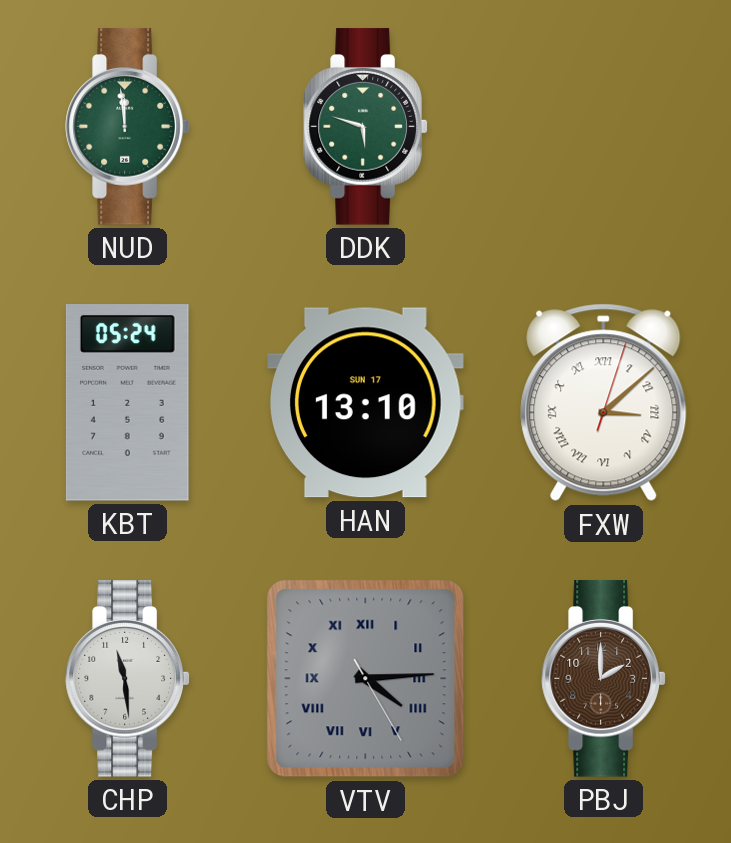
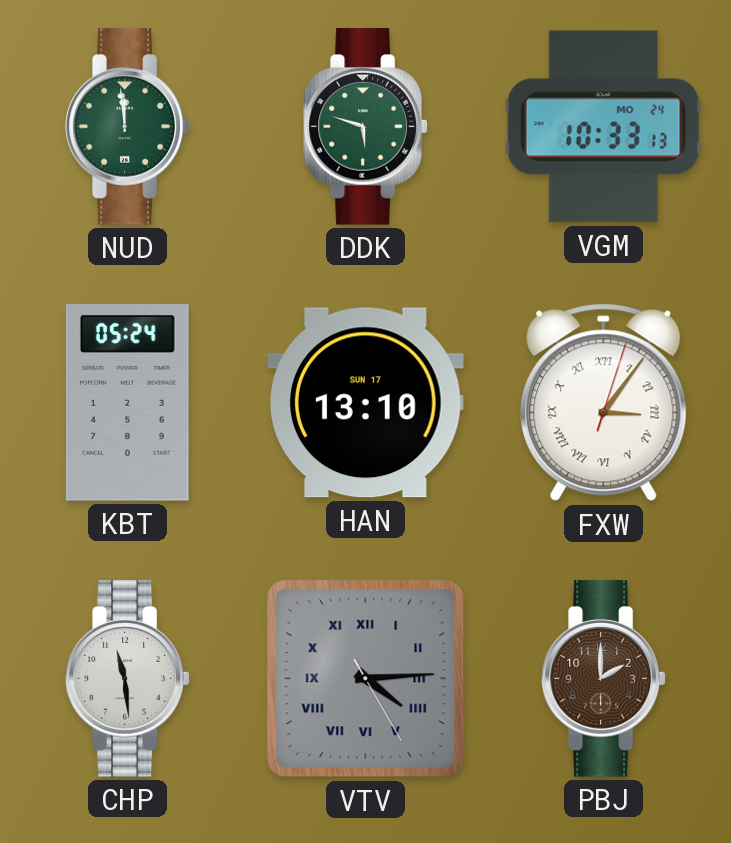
VGM: none -> 10:33
FXW: 3:08 -> 3:06
